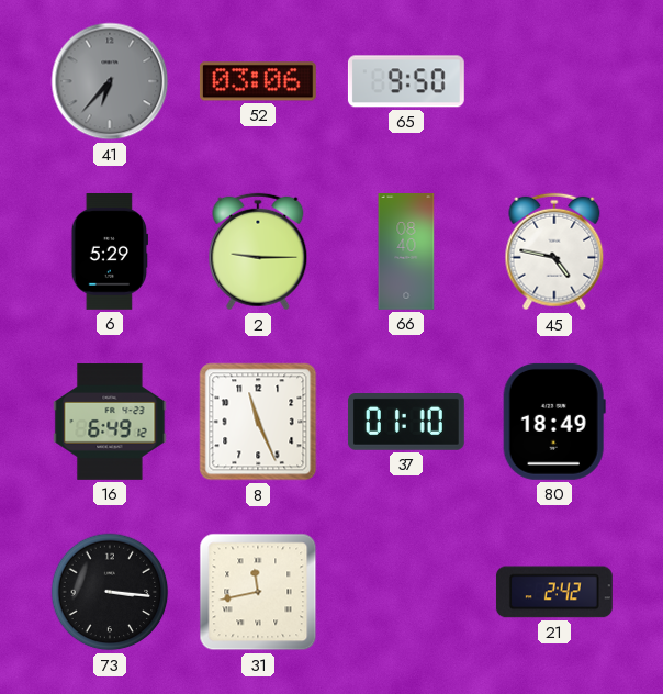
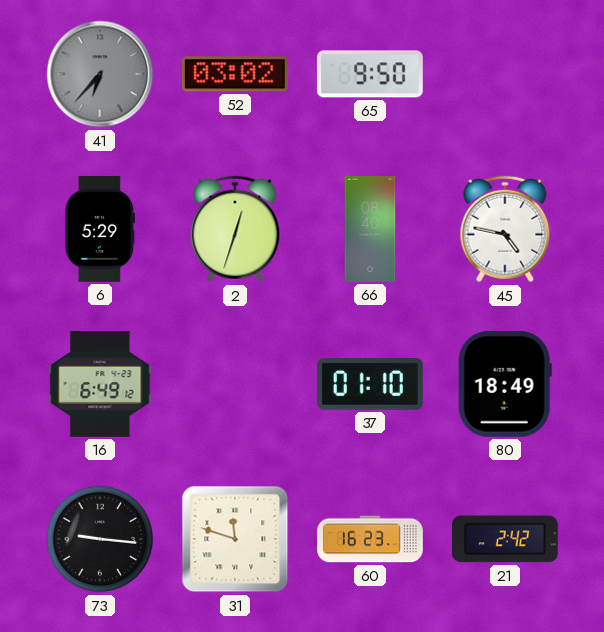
52: 03:06 -> 03:02
2: 9:15 -> 12:33
8: 11:26 -> none
73: 3:16 -> 9:16
31: 11:43 -> 11:48
60: none -> 16:23
